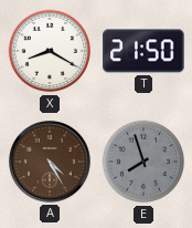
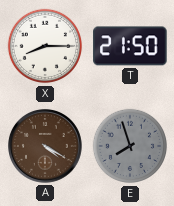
X: 8:20 -> 8:15
A: 4:25 -> 4:20
